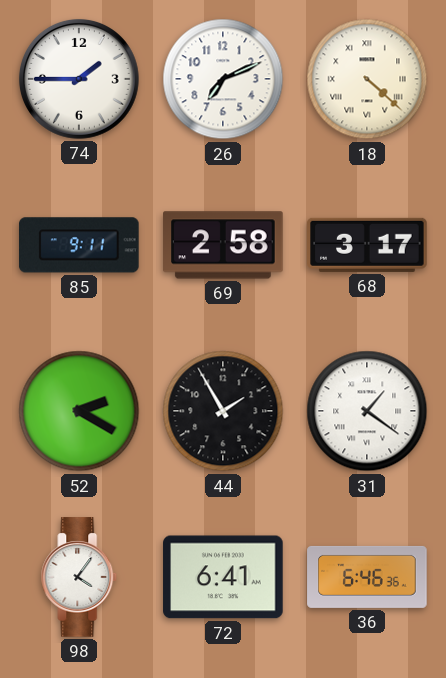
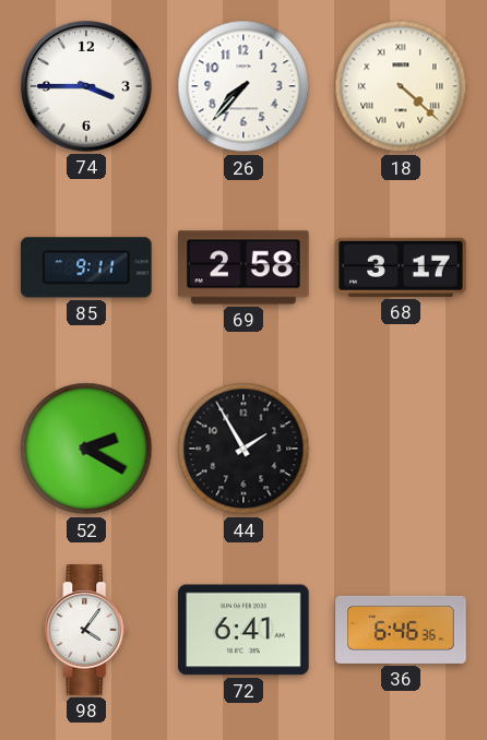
74: 1:45 -> 3:45
26: 7:11 -> 7:37
31: 1:21 -> none
